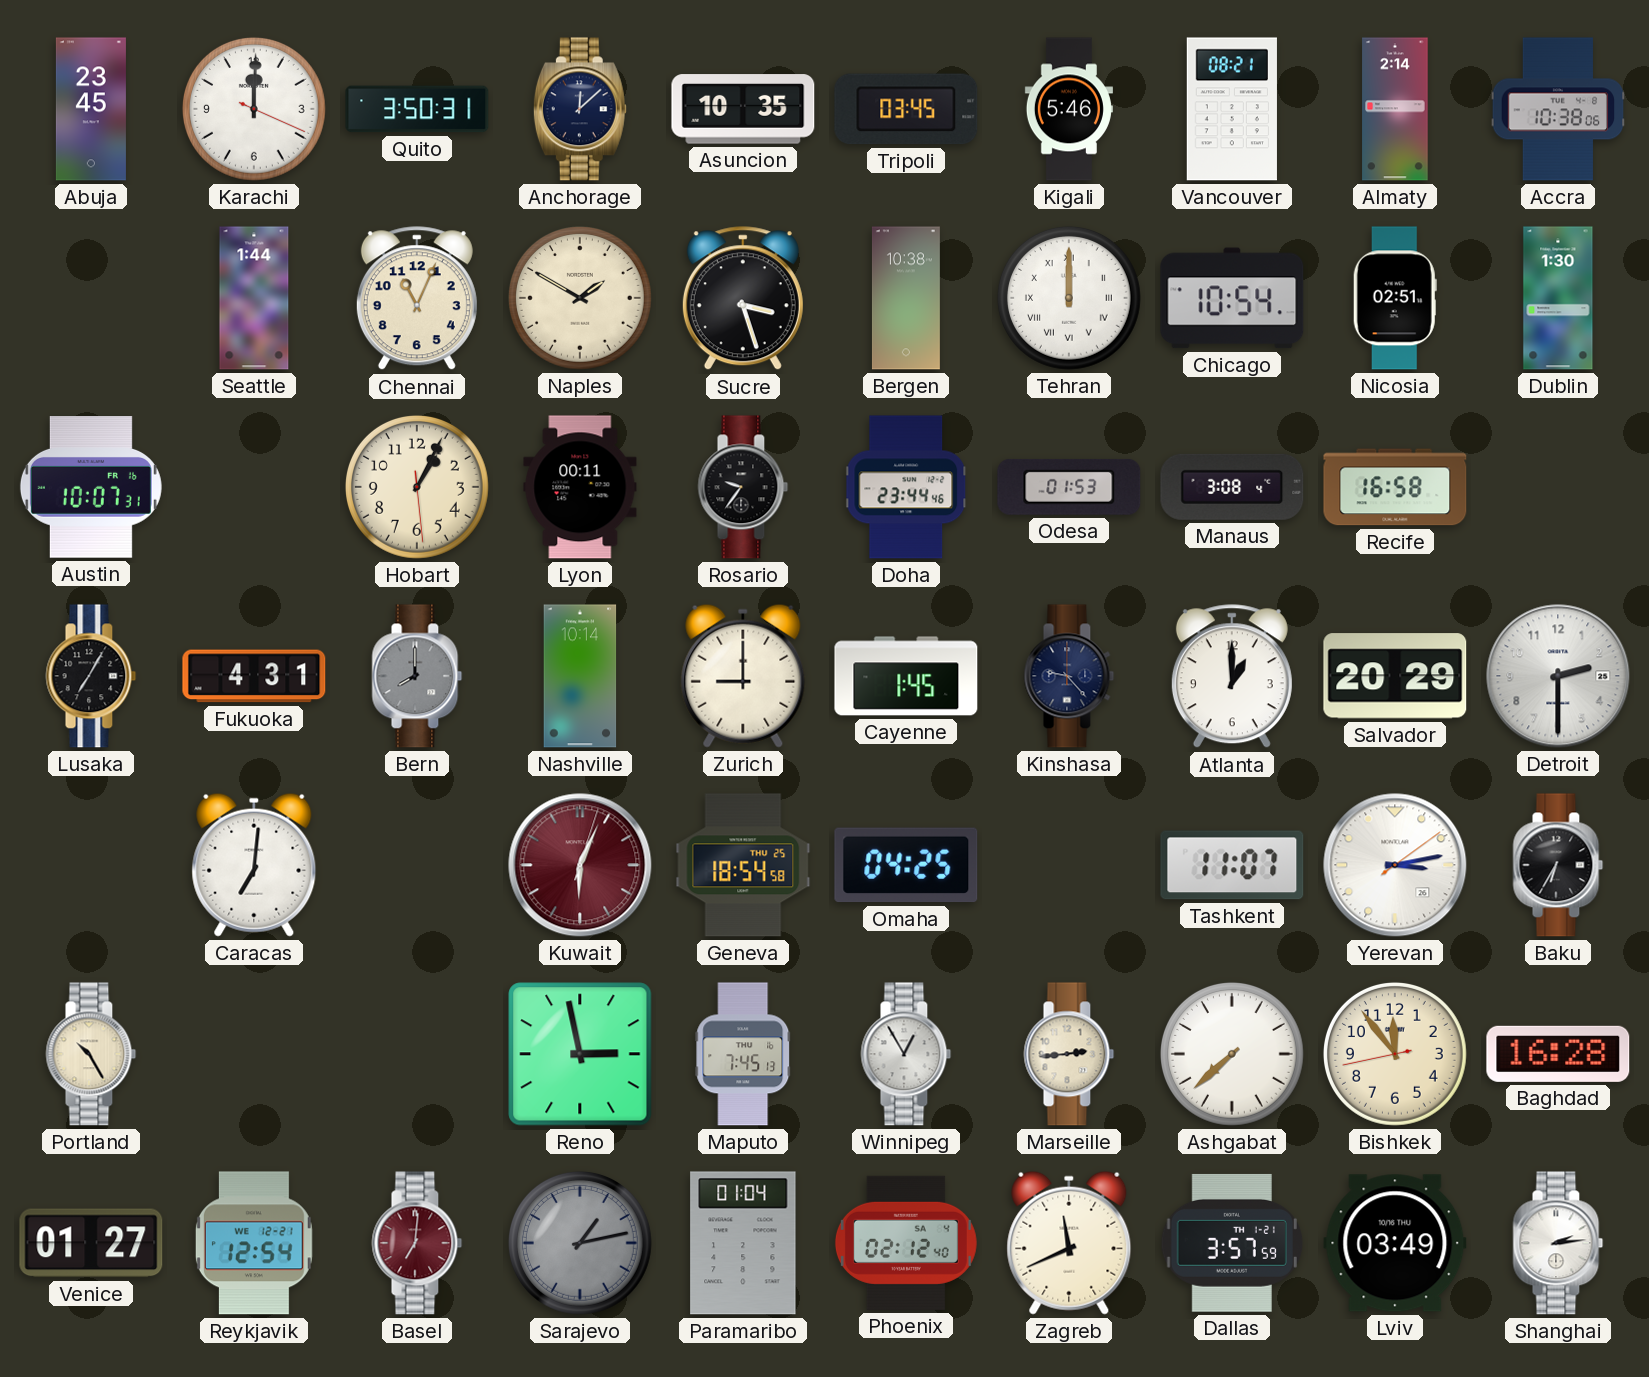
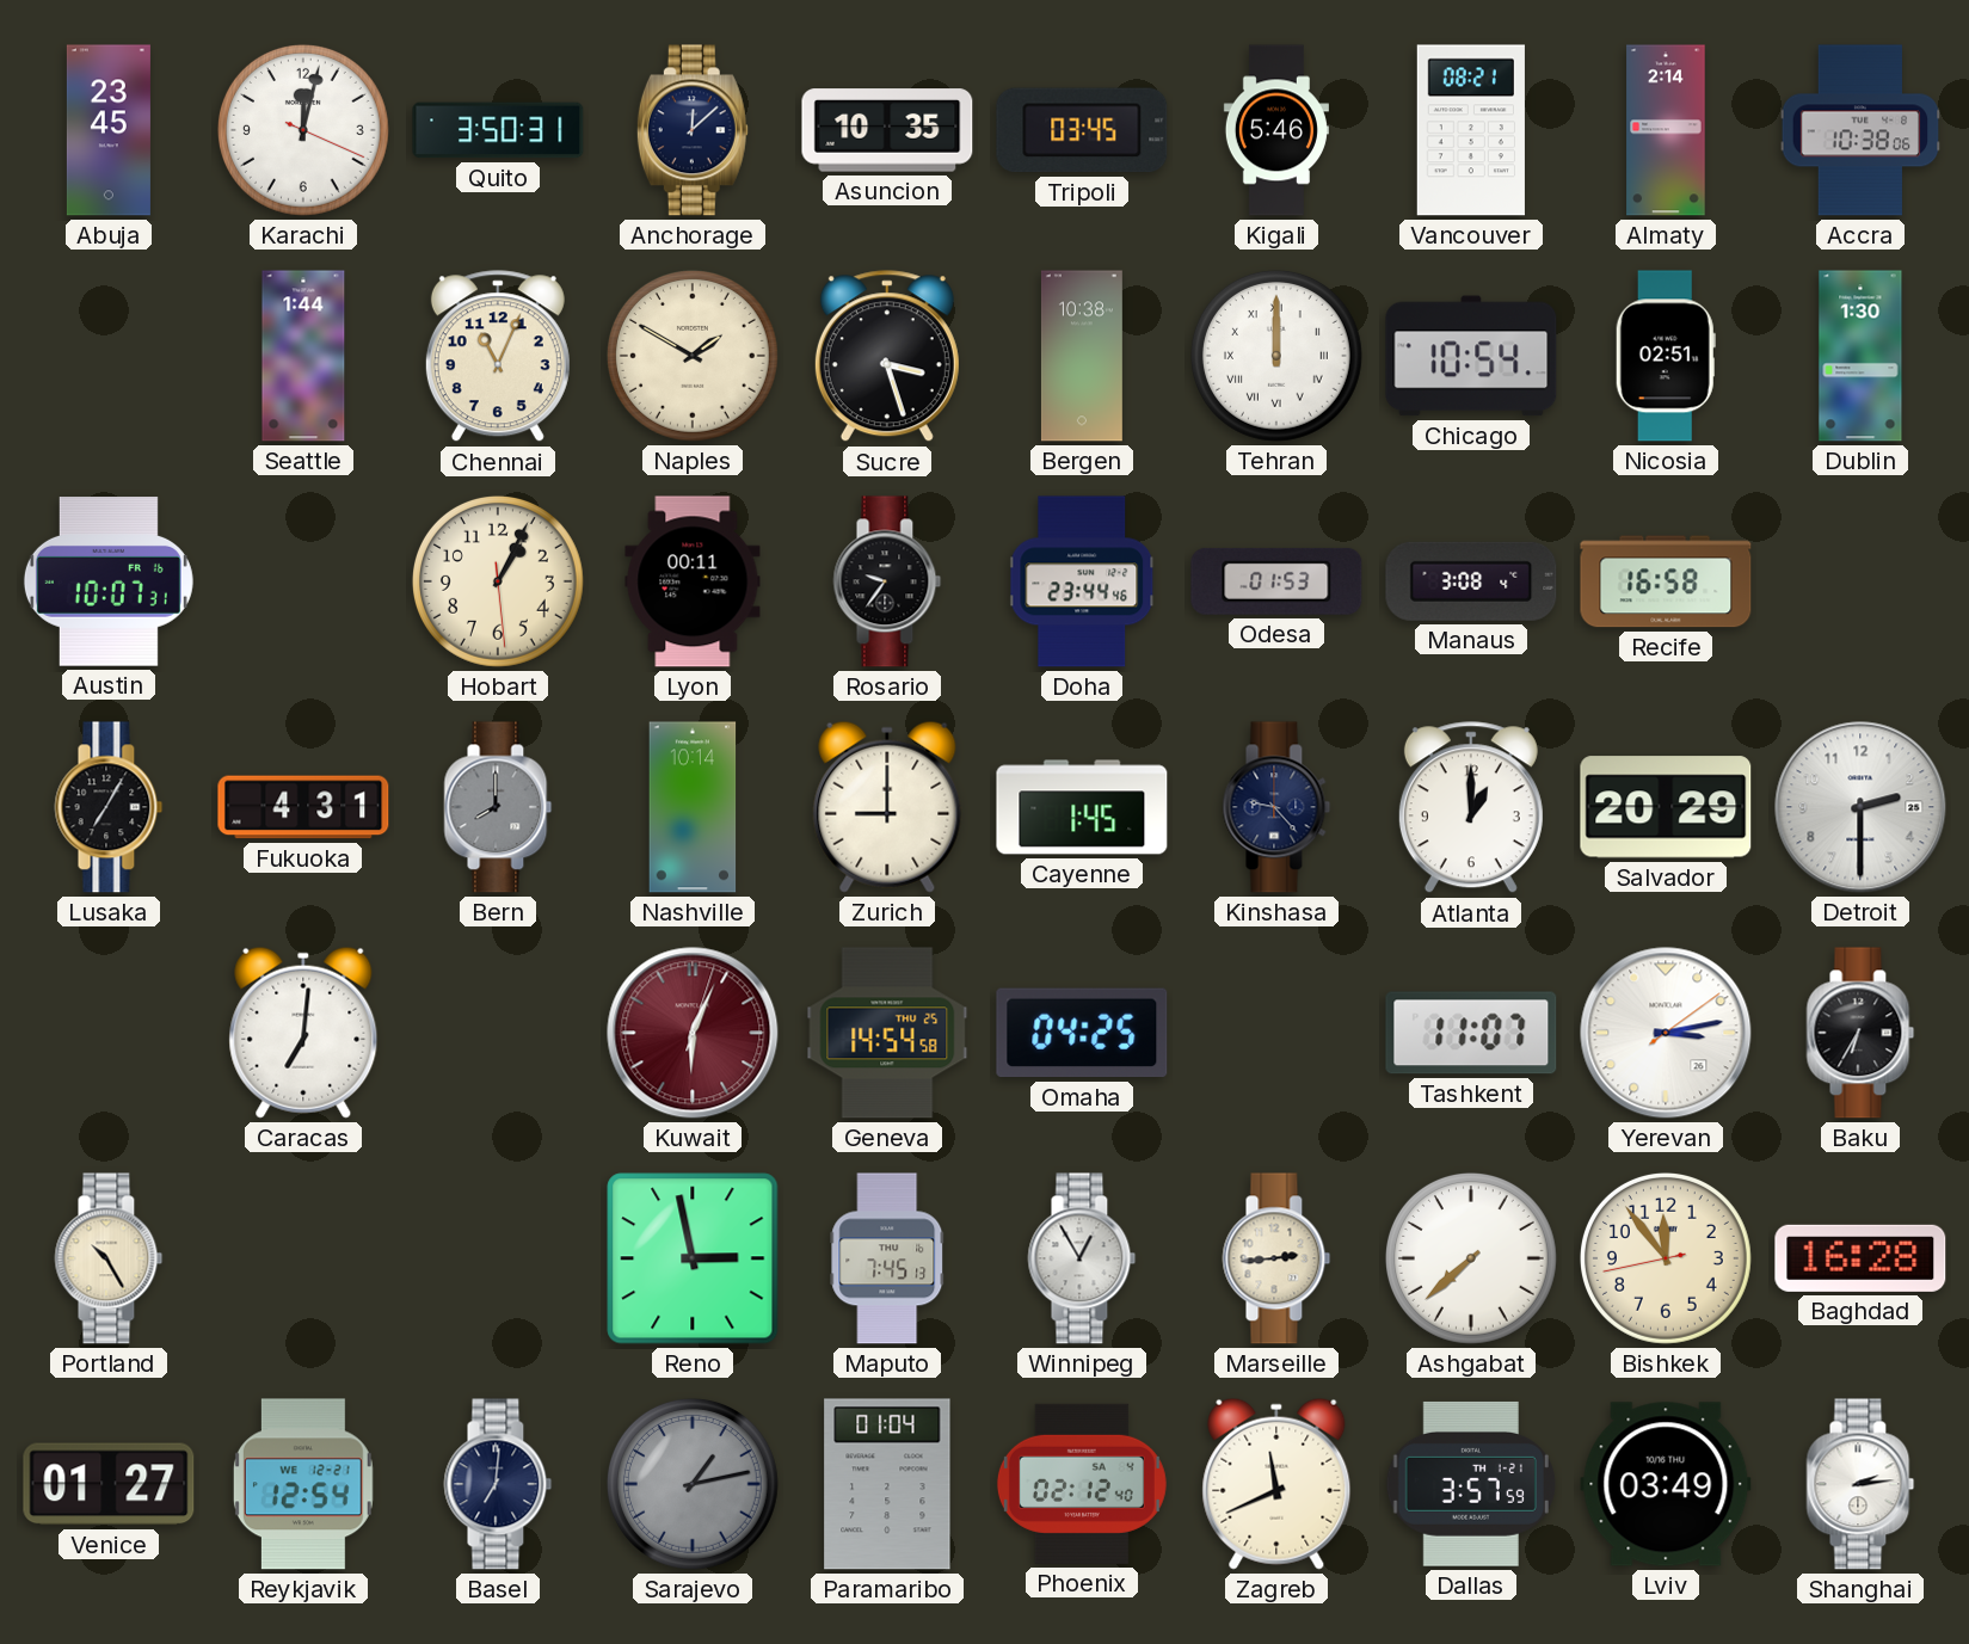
Karachi: 12:00 -> 12:02
Geneva: 18:54 -> 14:54
Basel dial: burgundy -> navy
